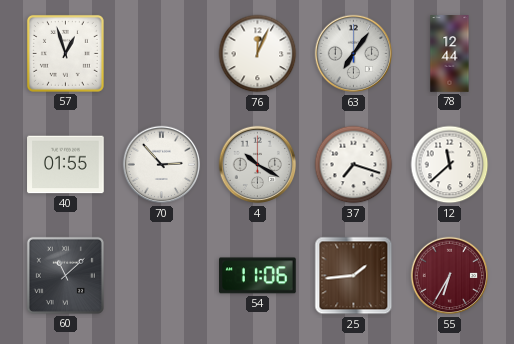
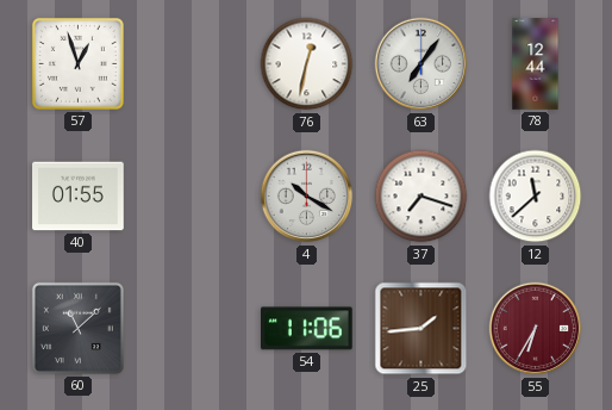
76: 12:04 -> 12:32
70: 2:53 -> none
